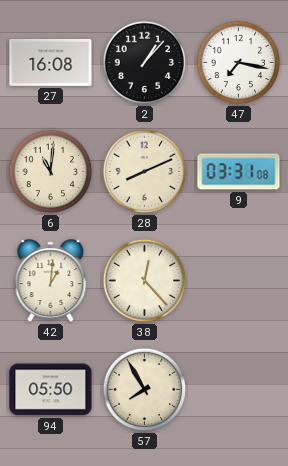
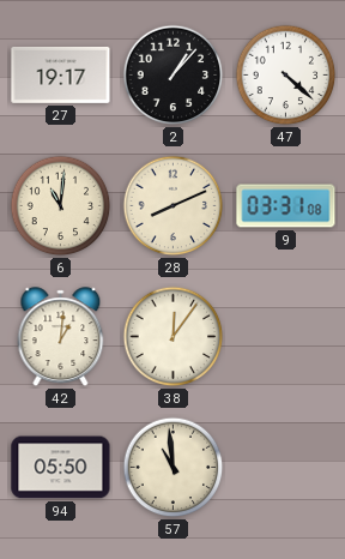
27: 16:08 -> 19:17
47: 7:17 -> 4:22
38: 12:23 -> 12:06
57: 7:55 -> 10:59
